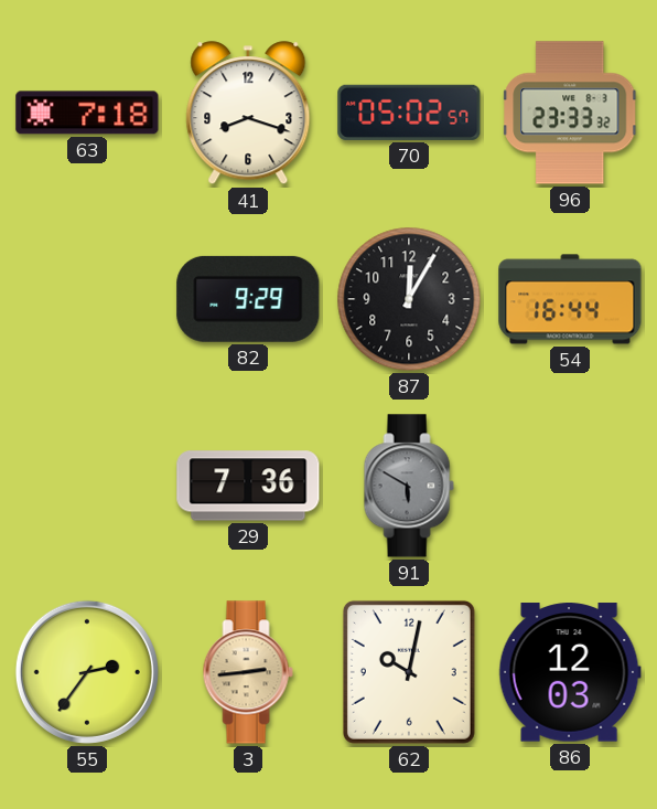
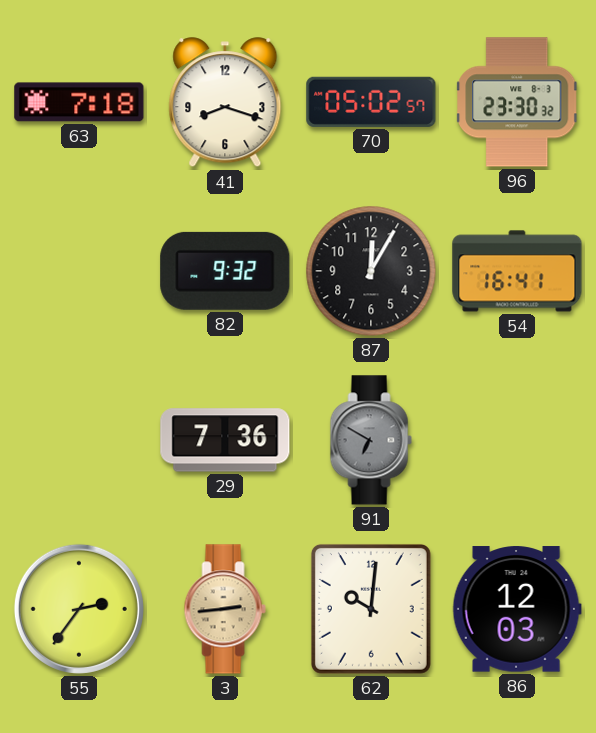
96: 23:33 -> 23:30
82: 9:29 -> 9:32
54: 16:44 -> 16:41
91: 5:50 -> 6:50
62: 10:02 -> 10:01
